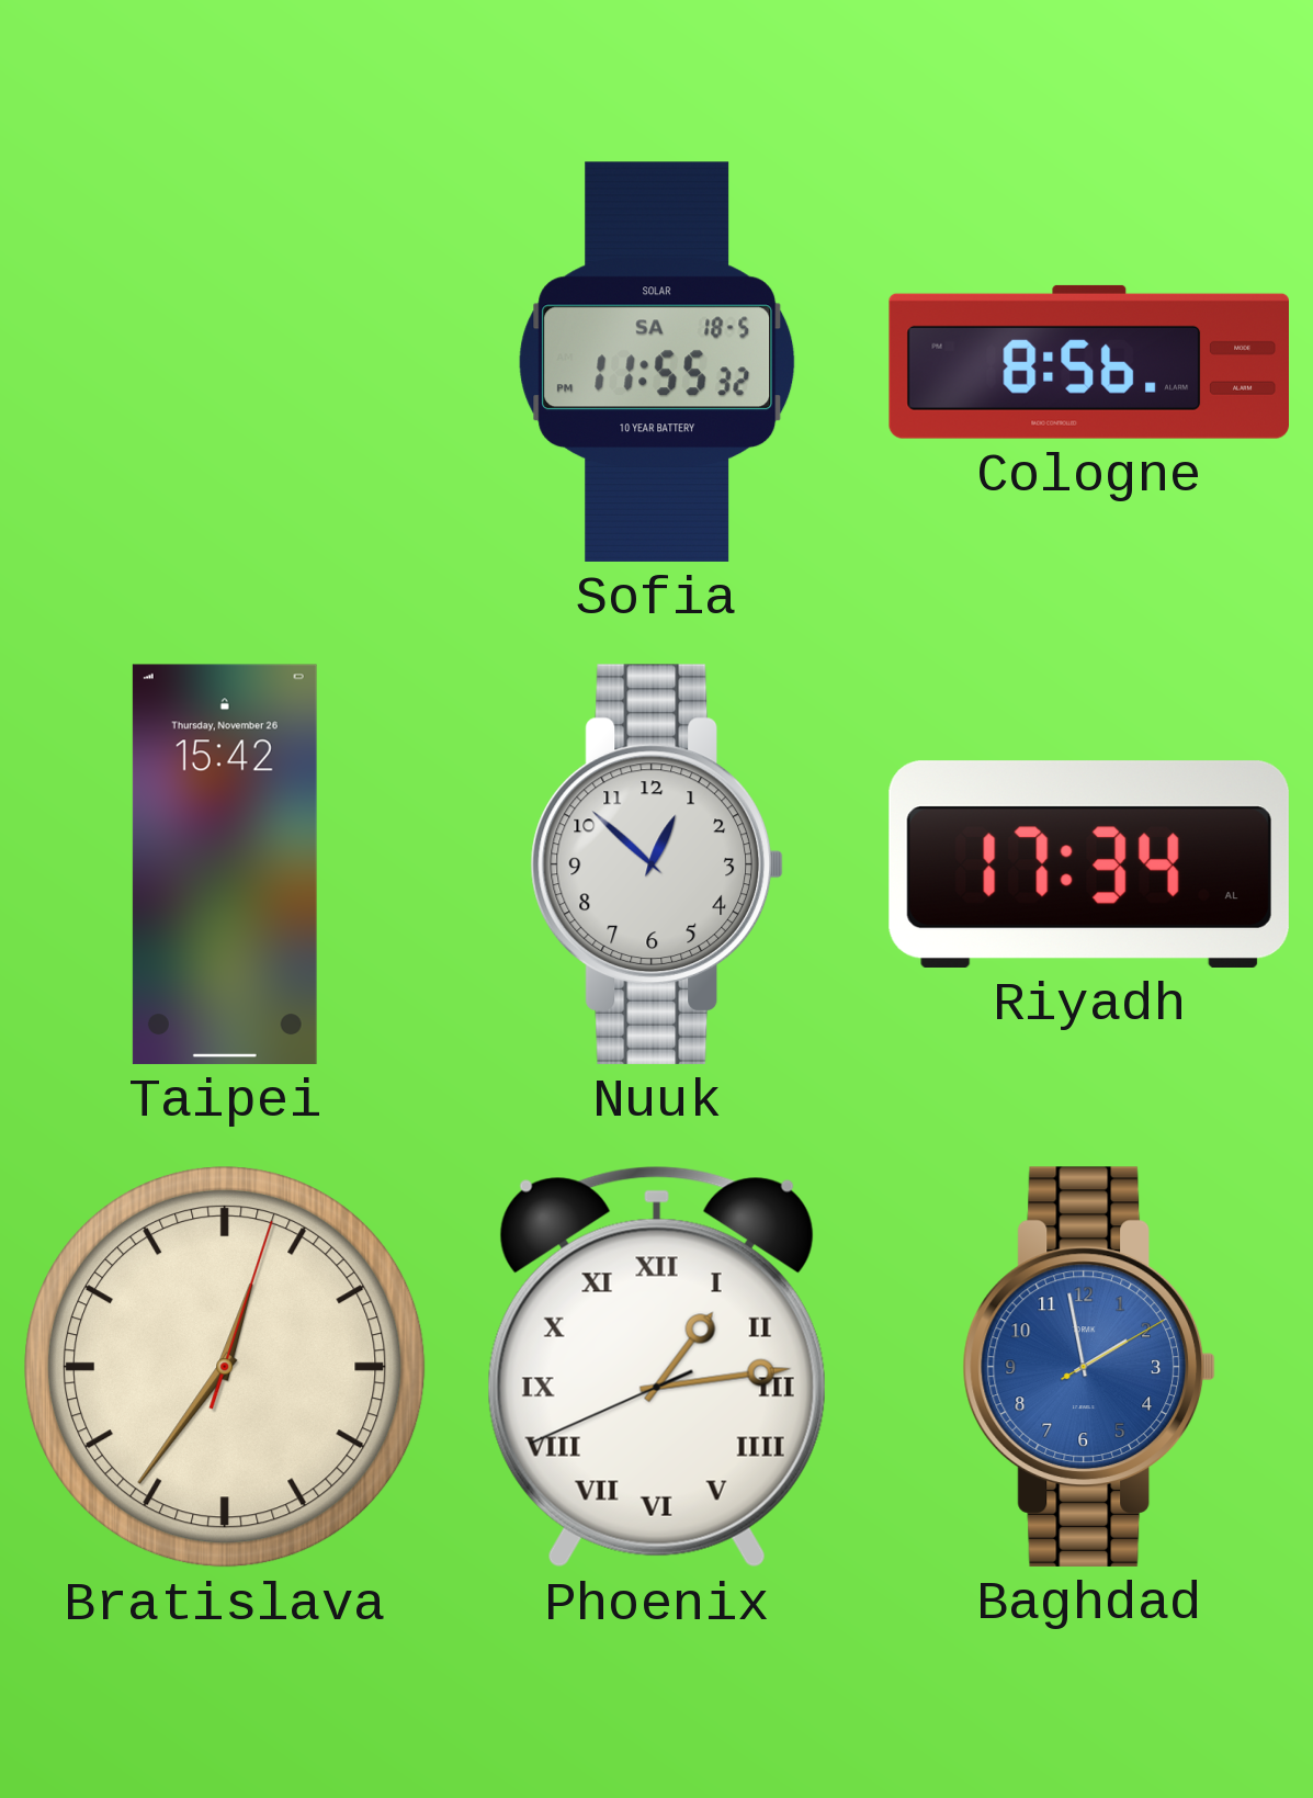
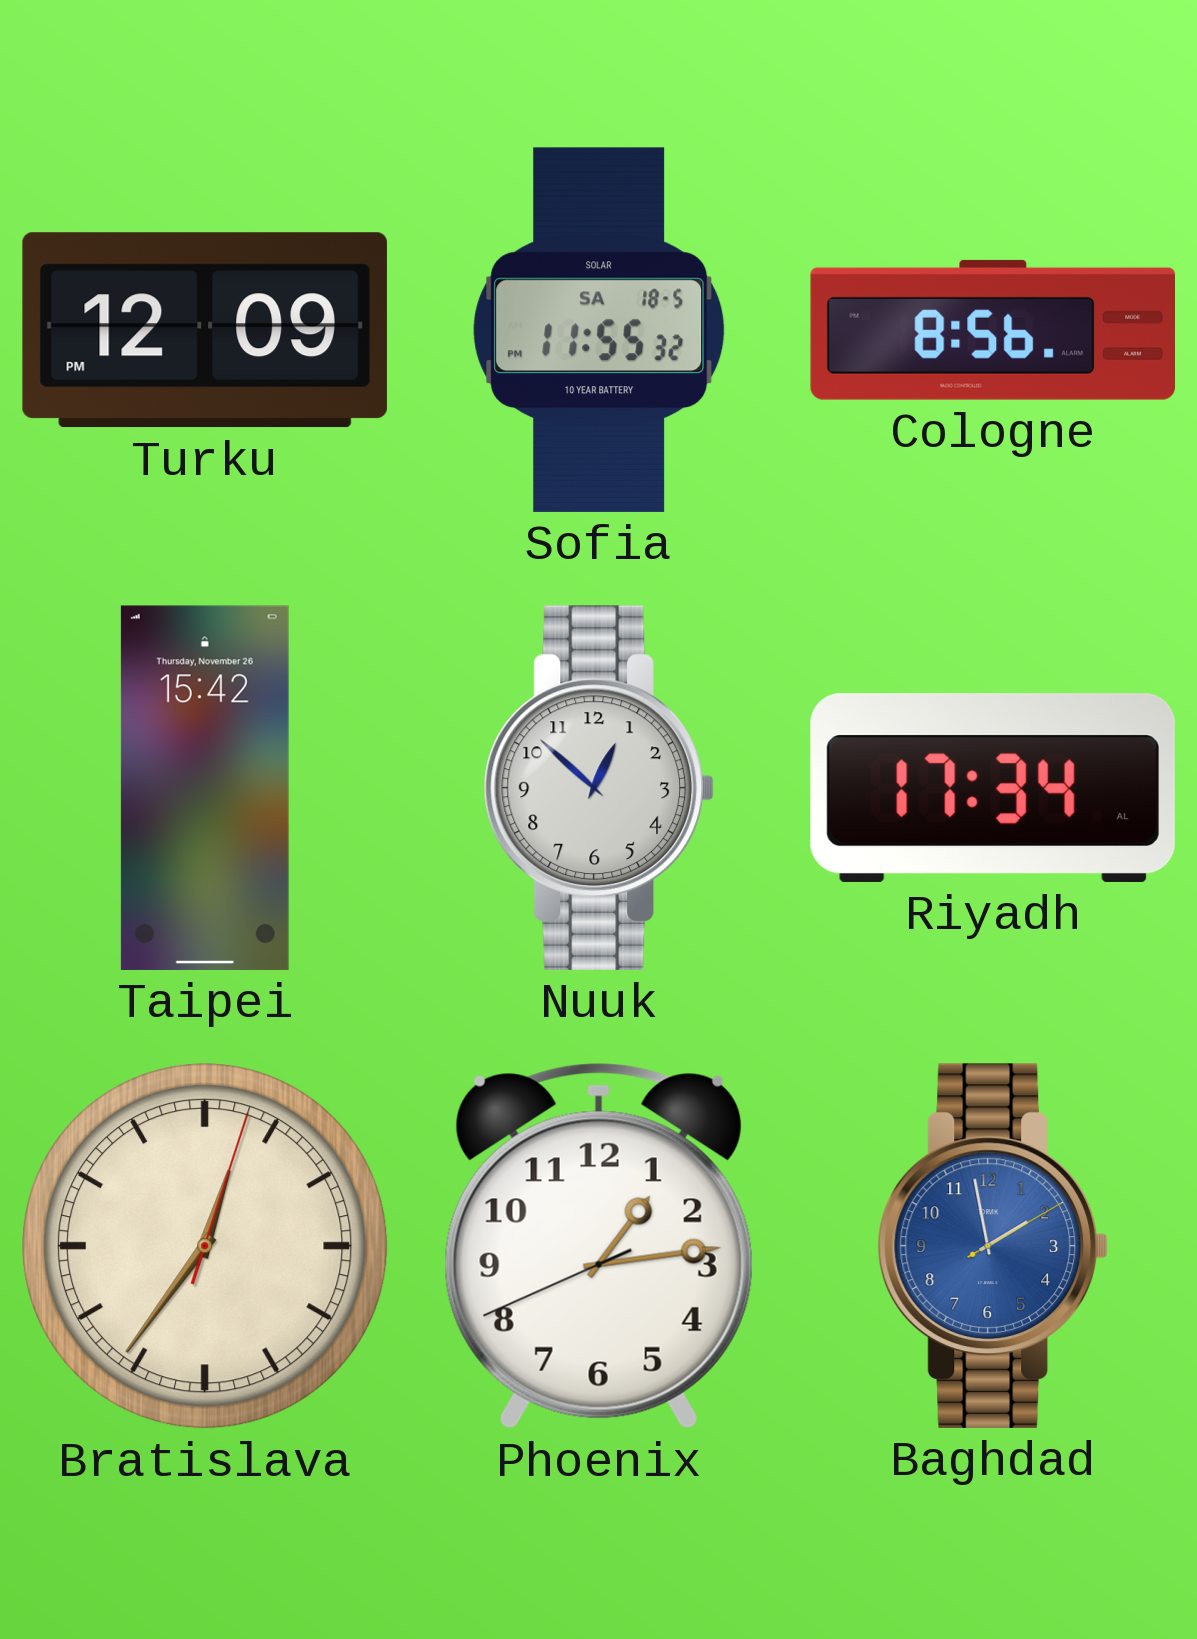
Turku: none -> 12:09
Phoenix numerals: Roman -> Arabic
